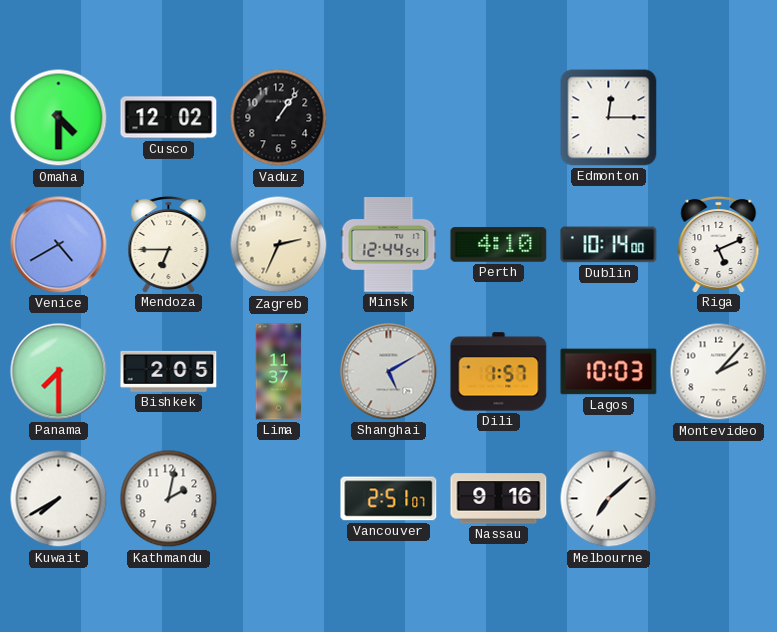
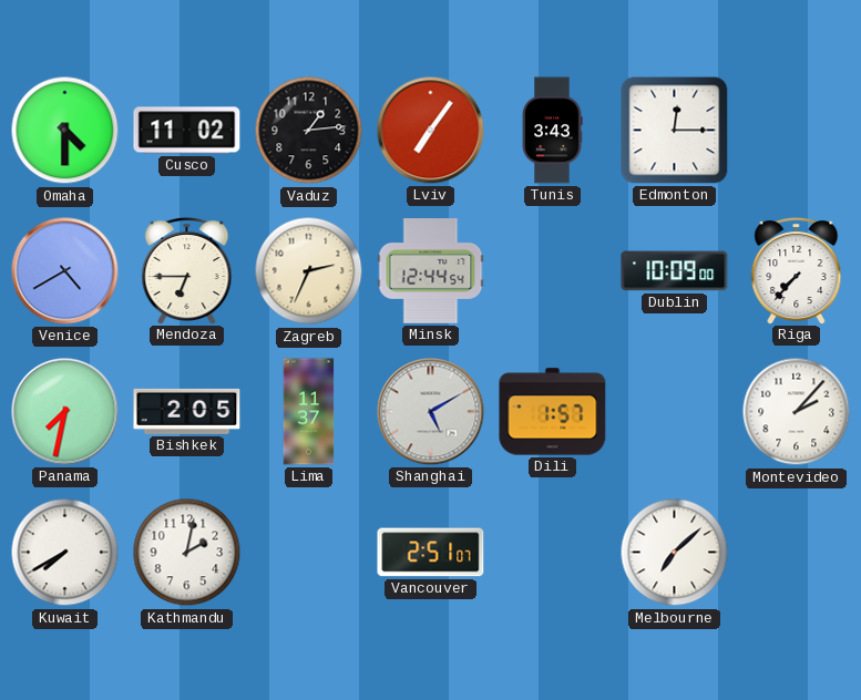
Cusco: 12:02 -> 11:02
Vaduz: 1:06 -> 1:14
Lviv: none -> 7:06
Tunis: none -> 3:43
Perth: 4:10 -> none
Dublin: 10:14 -> 10:09
Riga: 5:11 -> 7:37
Panama: 7:30 -> 7:32
Lagos: 10:03 -> none
Nassau: 9:16 -> none
